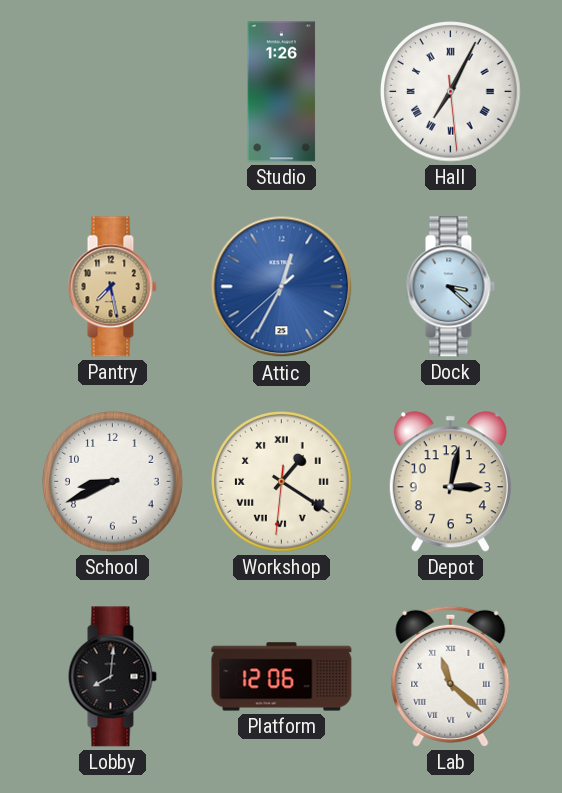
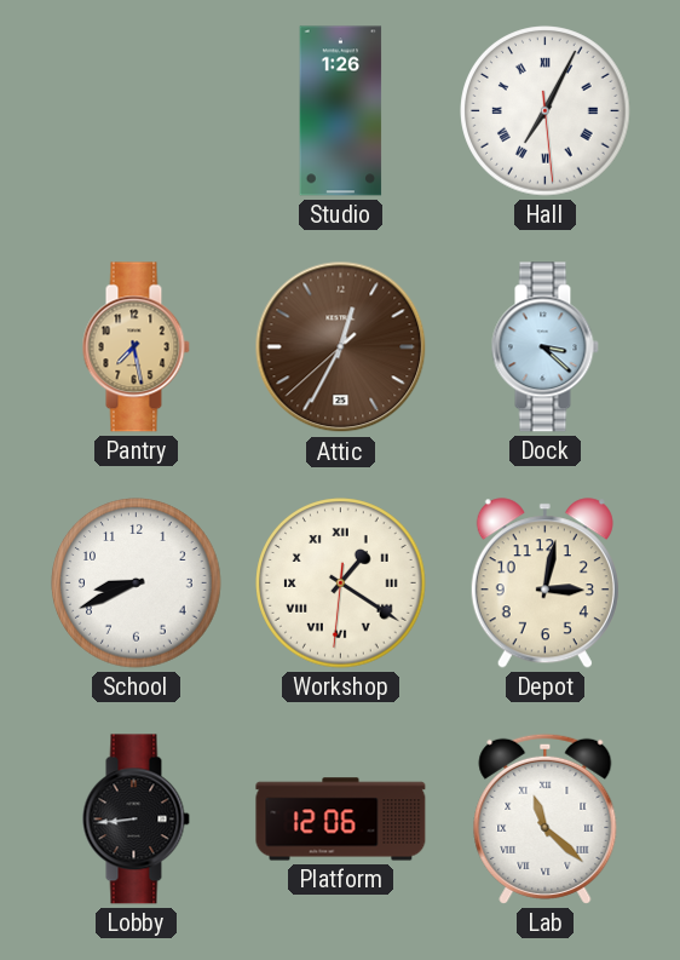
Attic dial: blue -> brown
Lobby: 8:01 -> 8:44
